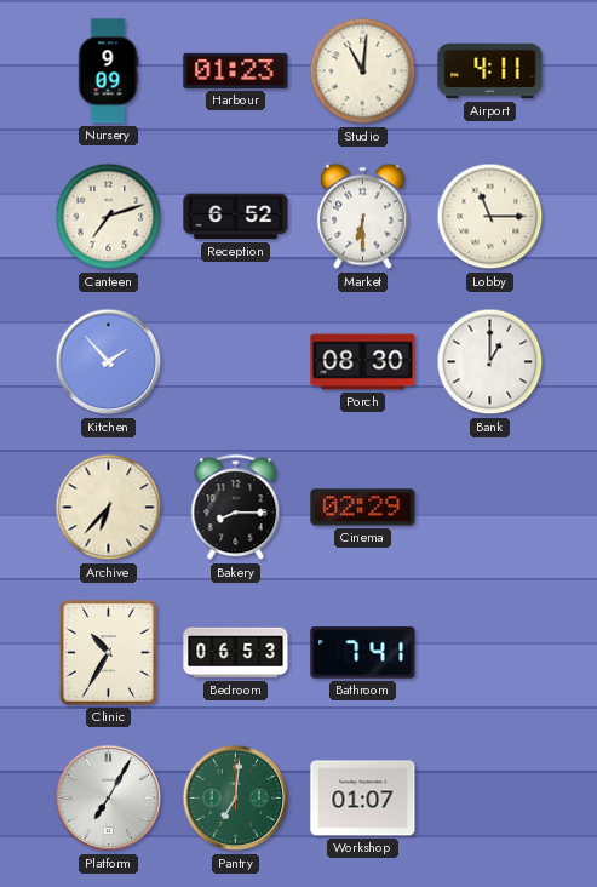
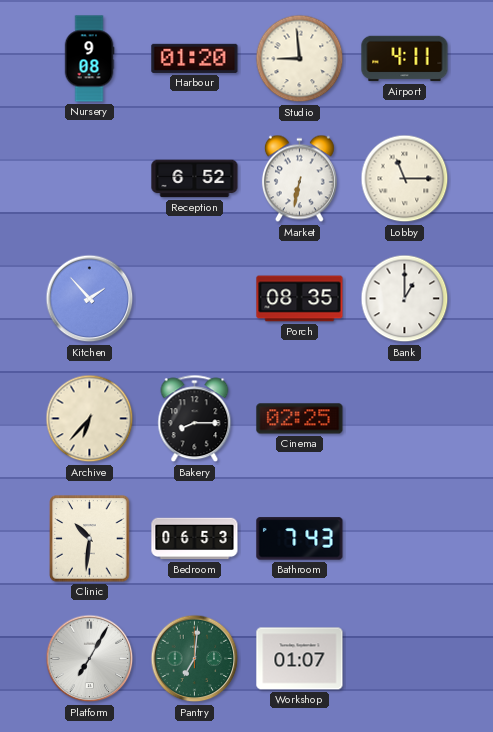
Nursery: 9:09 -> 9:08
Harbour: 01:23 -> 01:20
Studio: 11:01 -> 8:59
Canteen: 7:12 -> none
Market: 6:30 -> 6:32
Porch: 08:30 -> 08:35
Cinema: 02:29 -> 02:25
Clinic: 10:35 -> 10:31
Bathroom: 7:41 -> 7:43
